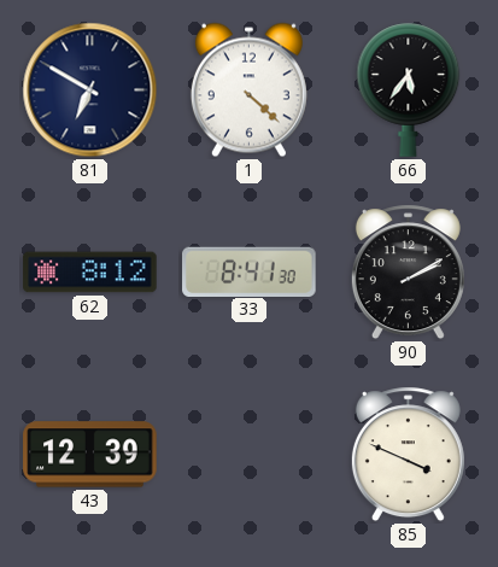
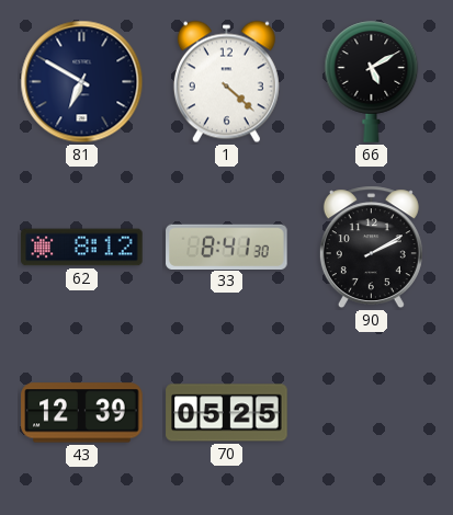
66: 5:36 -> 5:10
70: none -> 05:25
85: 3:49 -> none
